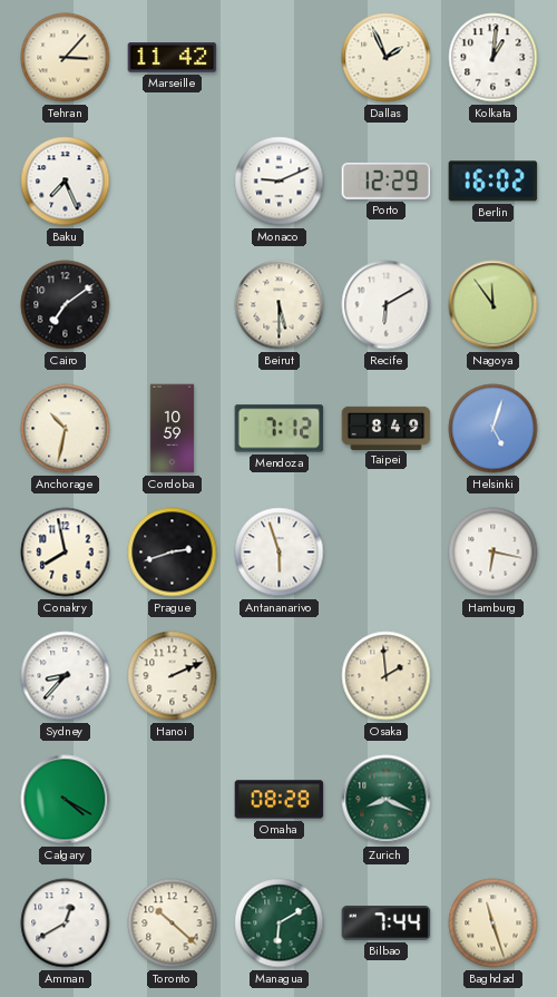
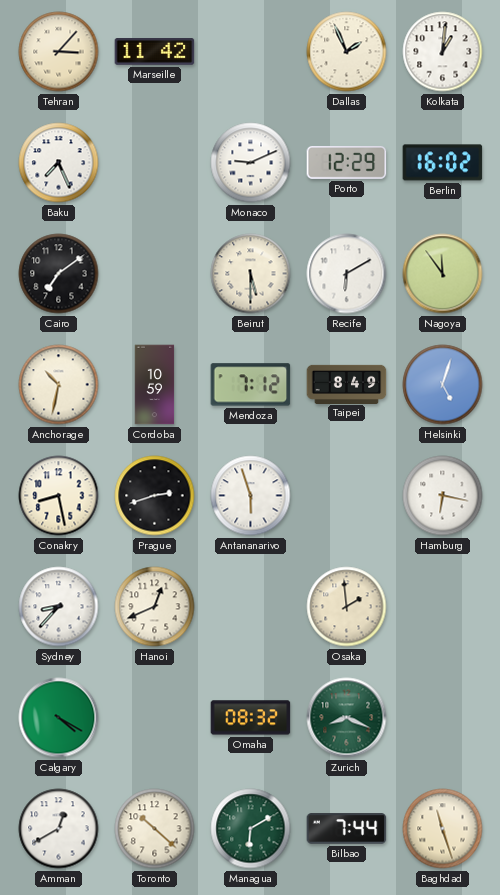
Conakry: 7:58 -> 8:28
Hanoi: 2:11 -> 12:41
Omaha: 08:28 -> 08:32
